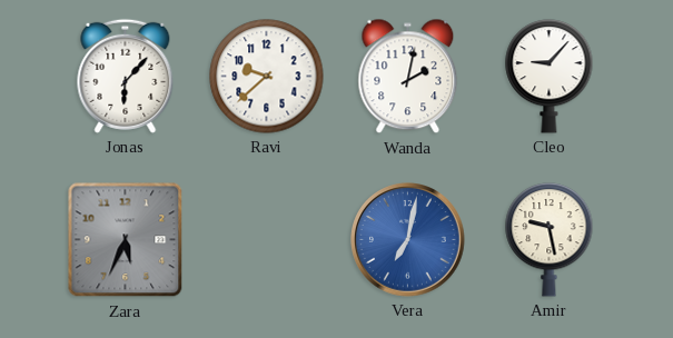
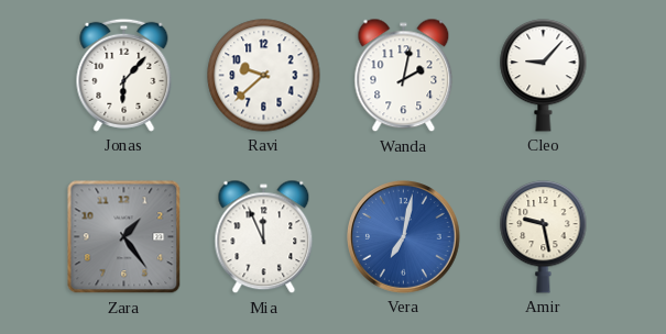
Zara: 5:34 -> 1:24
Mia: none -> 11:56
